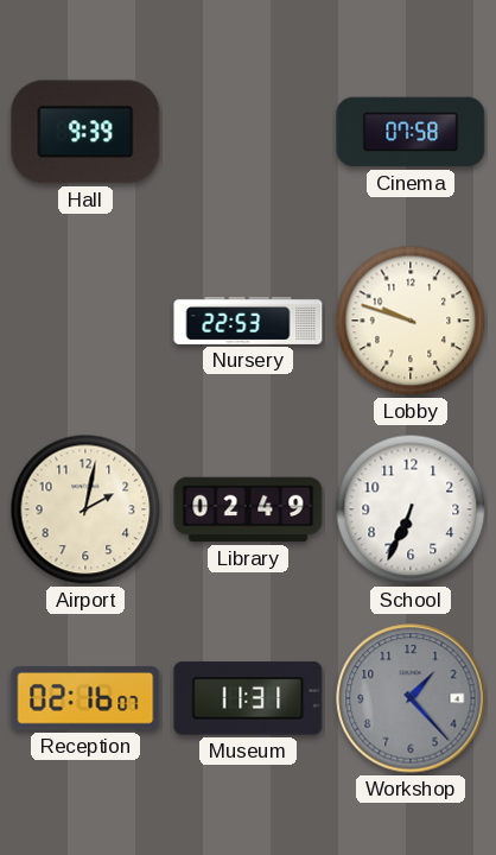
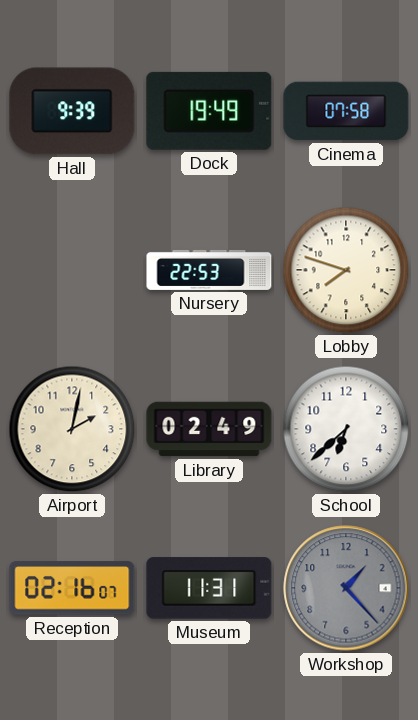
Dock: none -> 19:49
Lobby: 9:48 -> 7:48
School: 6:34 -> 6:38
